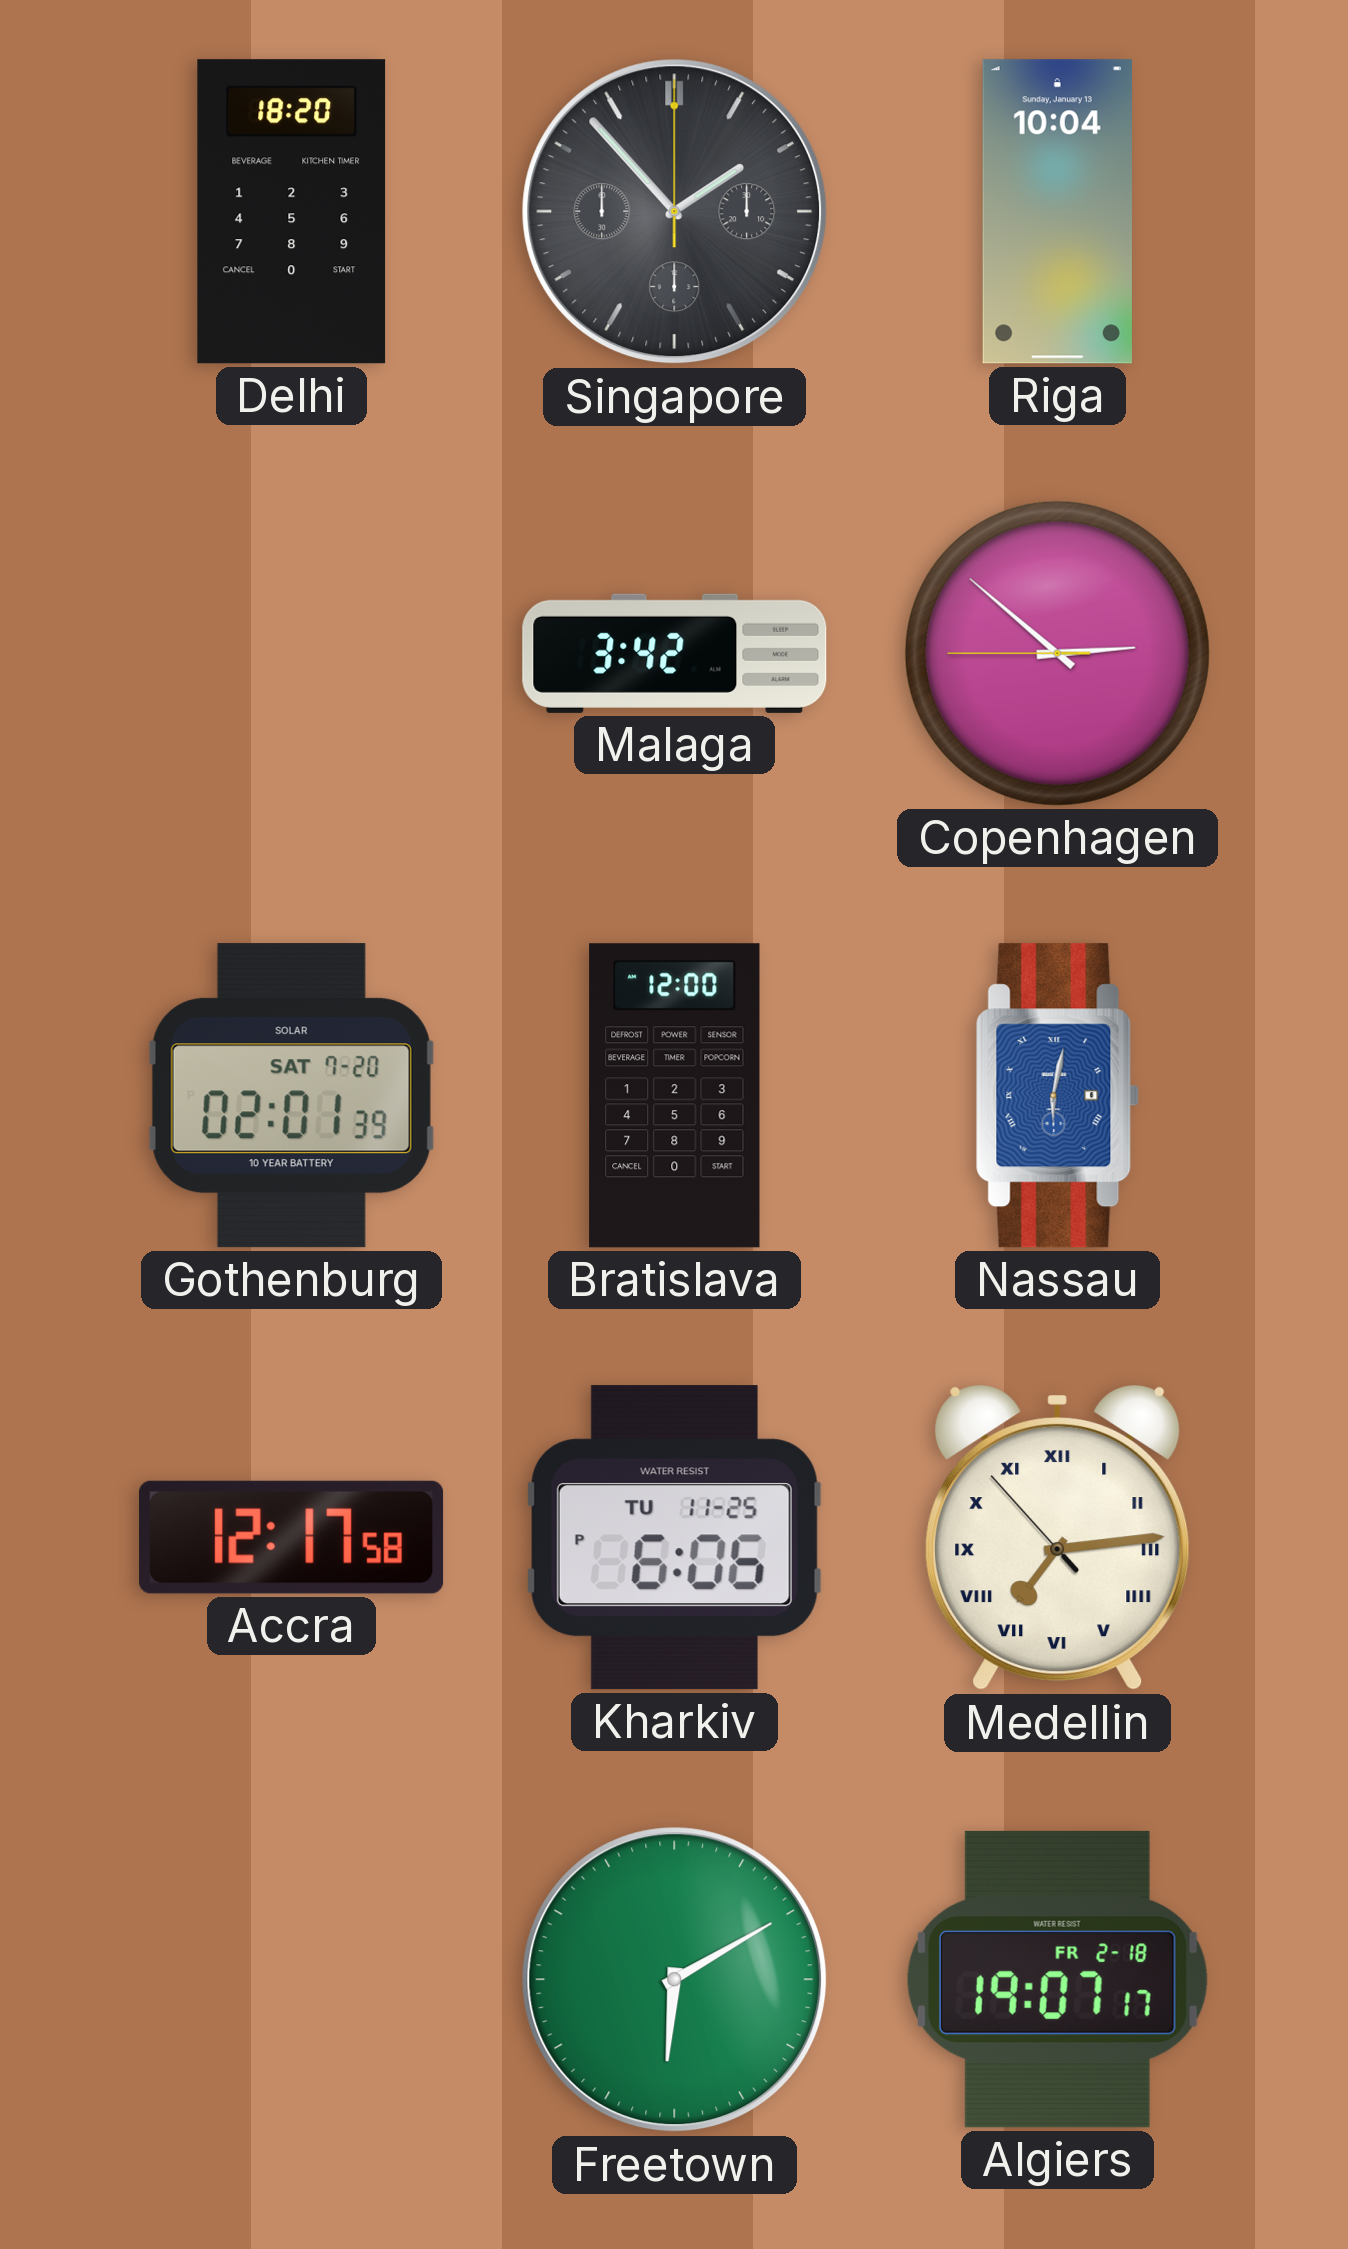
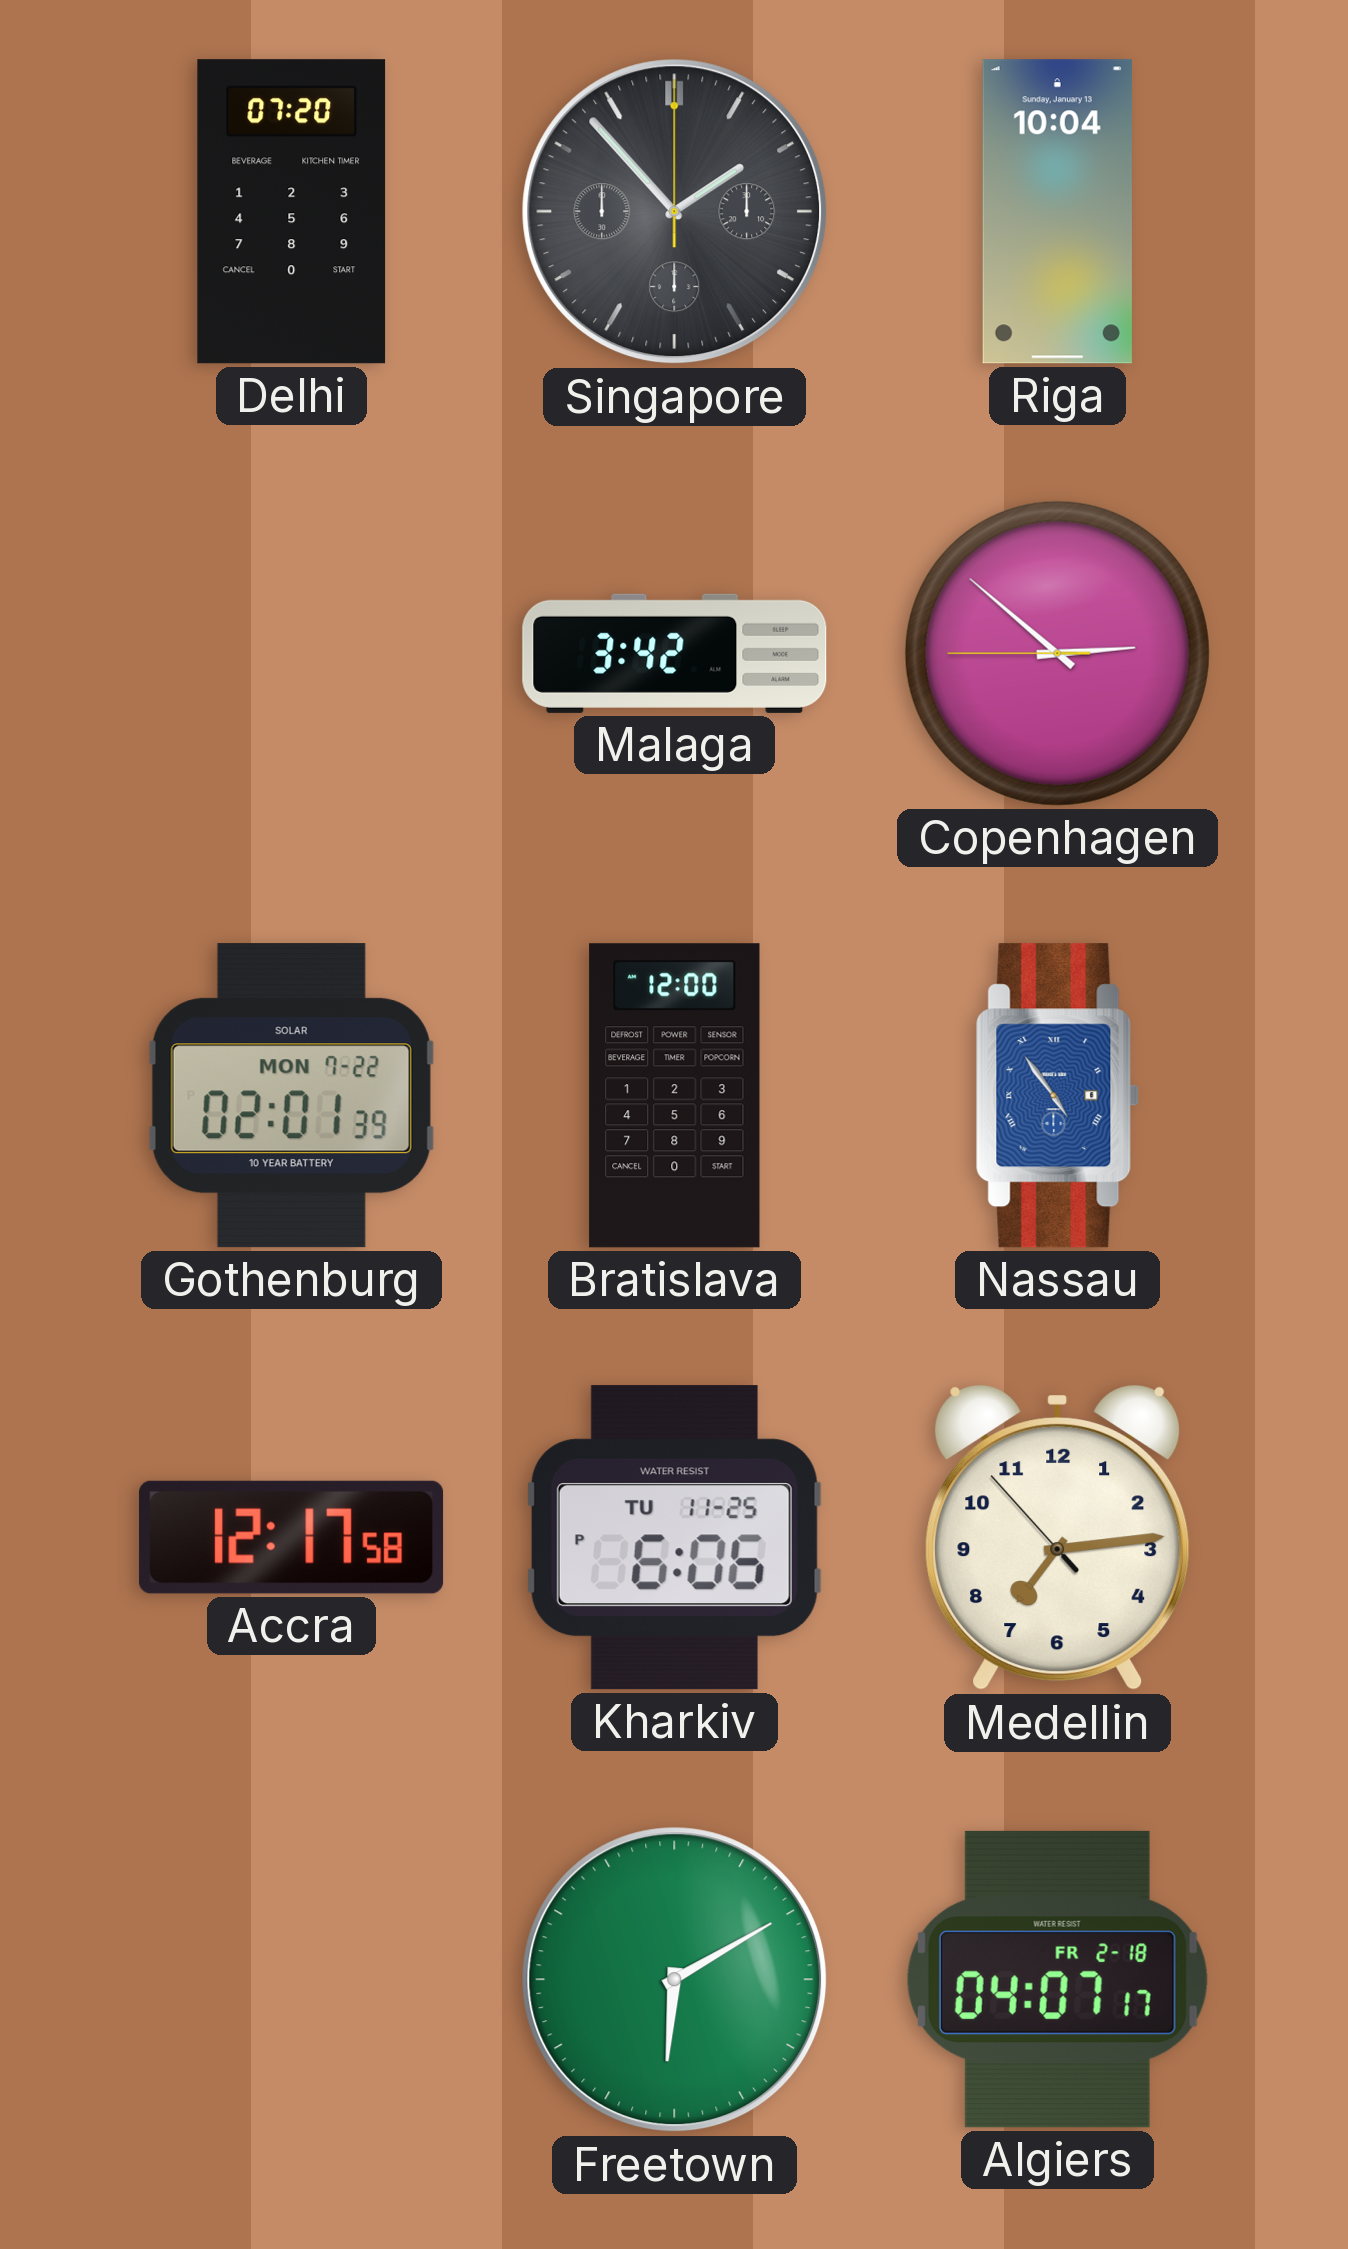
Delhi: 18:20 -> 07:20
Gothenburg date: SAT 7-20 -> MON 7-22
Nassau: 6:02 -> 4:54
Medellin numerals: Roman -> Arabic
Algiers: 19:07 -> 04:07
